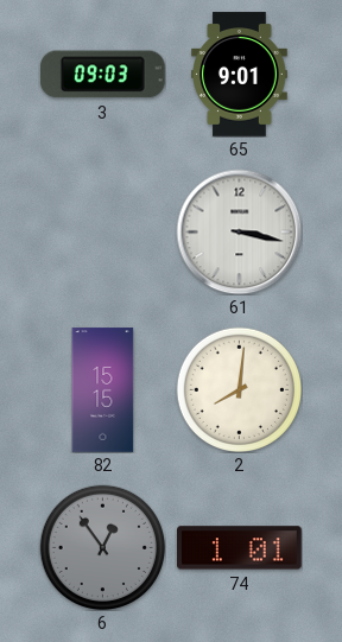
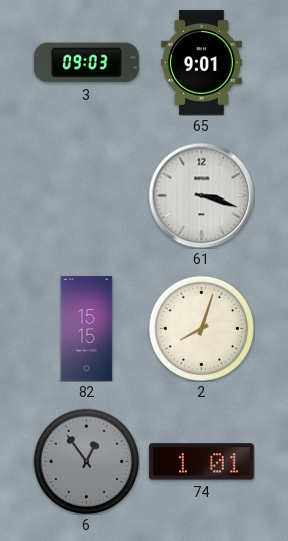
61: 3:17 -> 3:18
2: 8:01 -> 8:03
